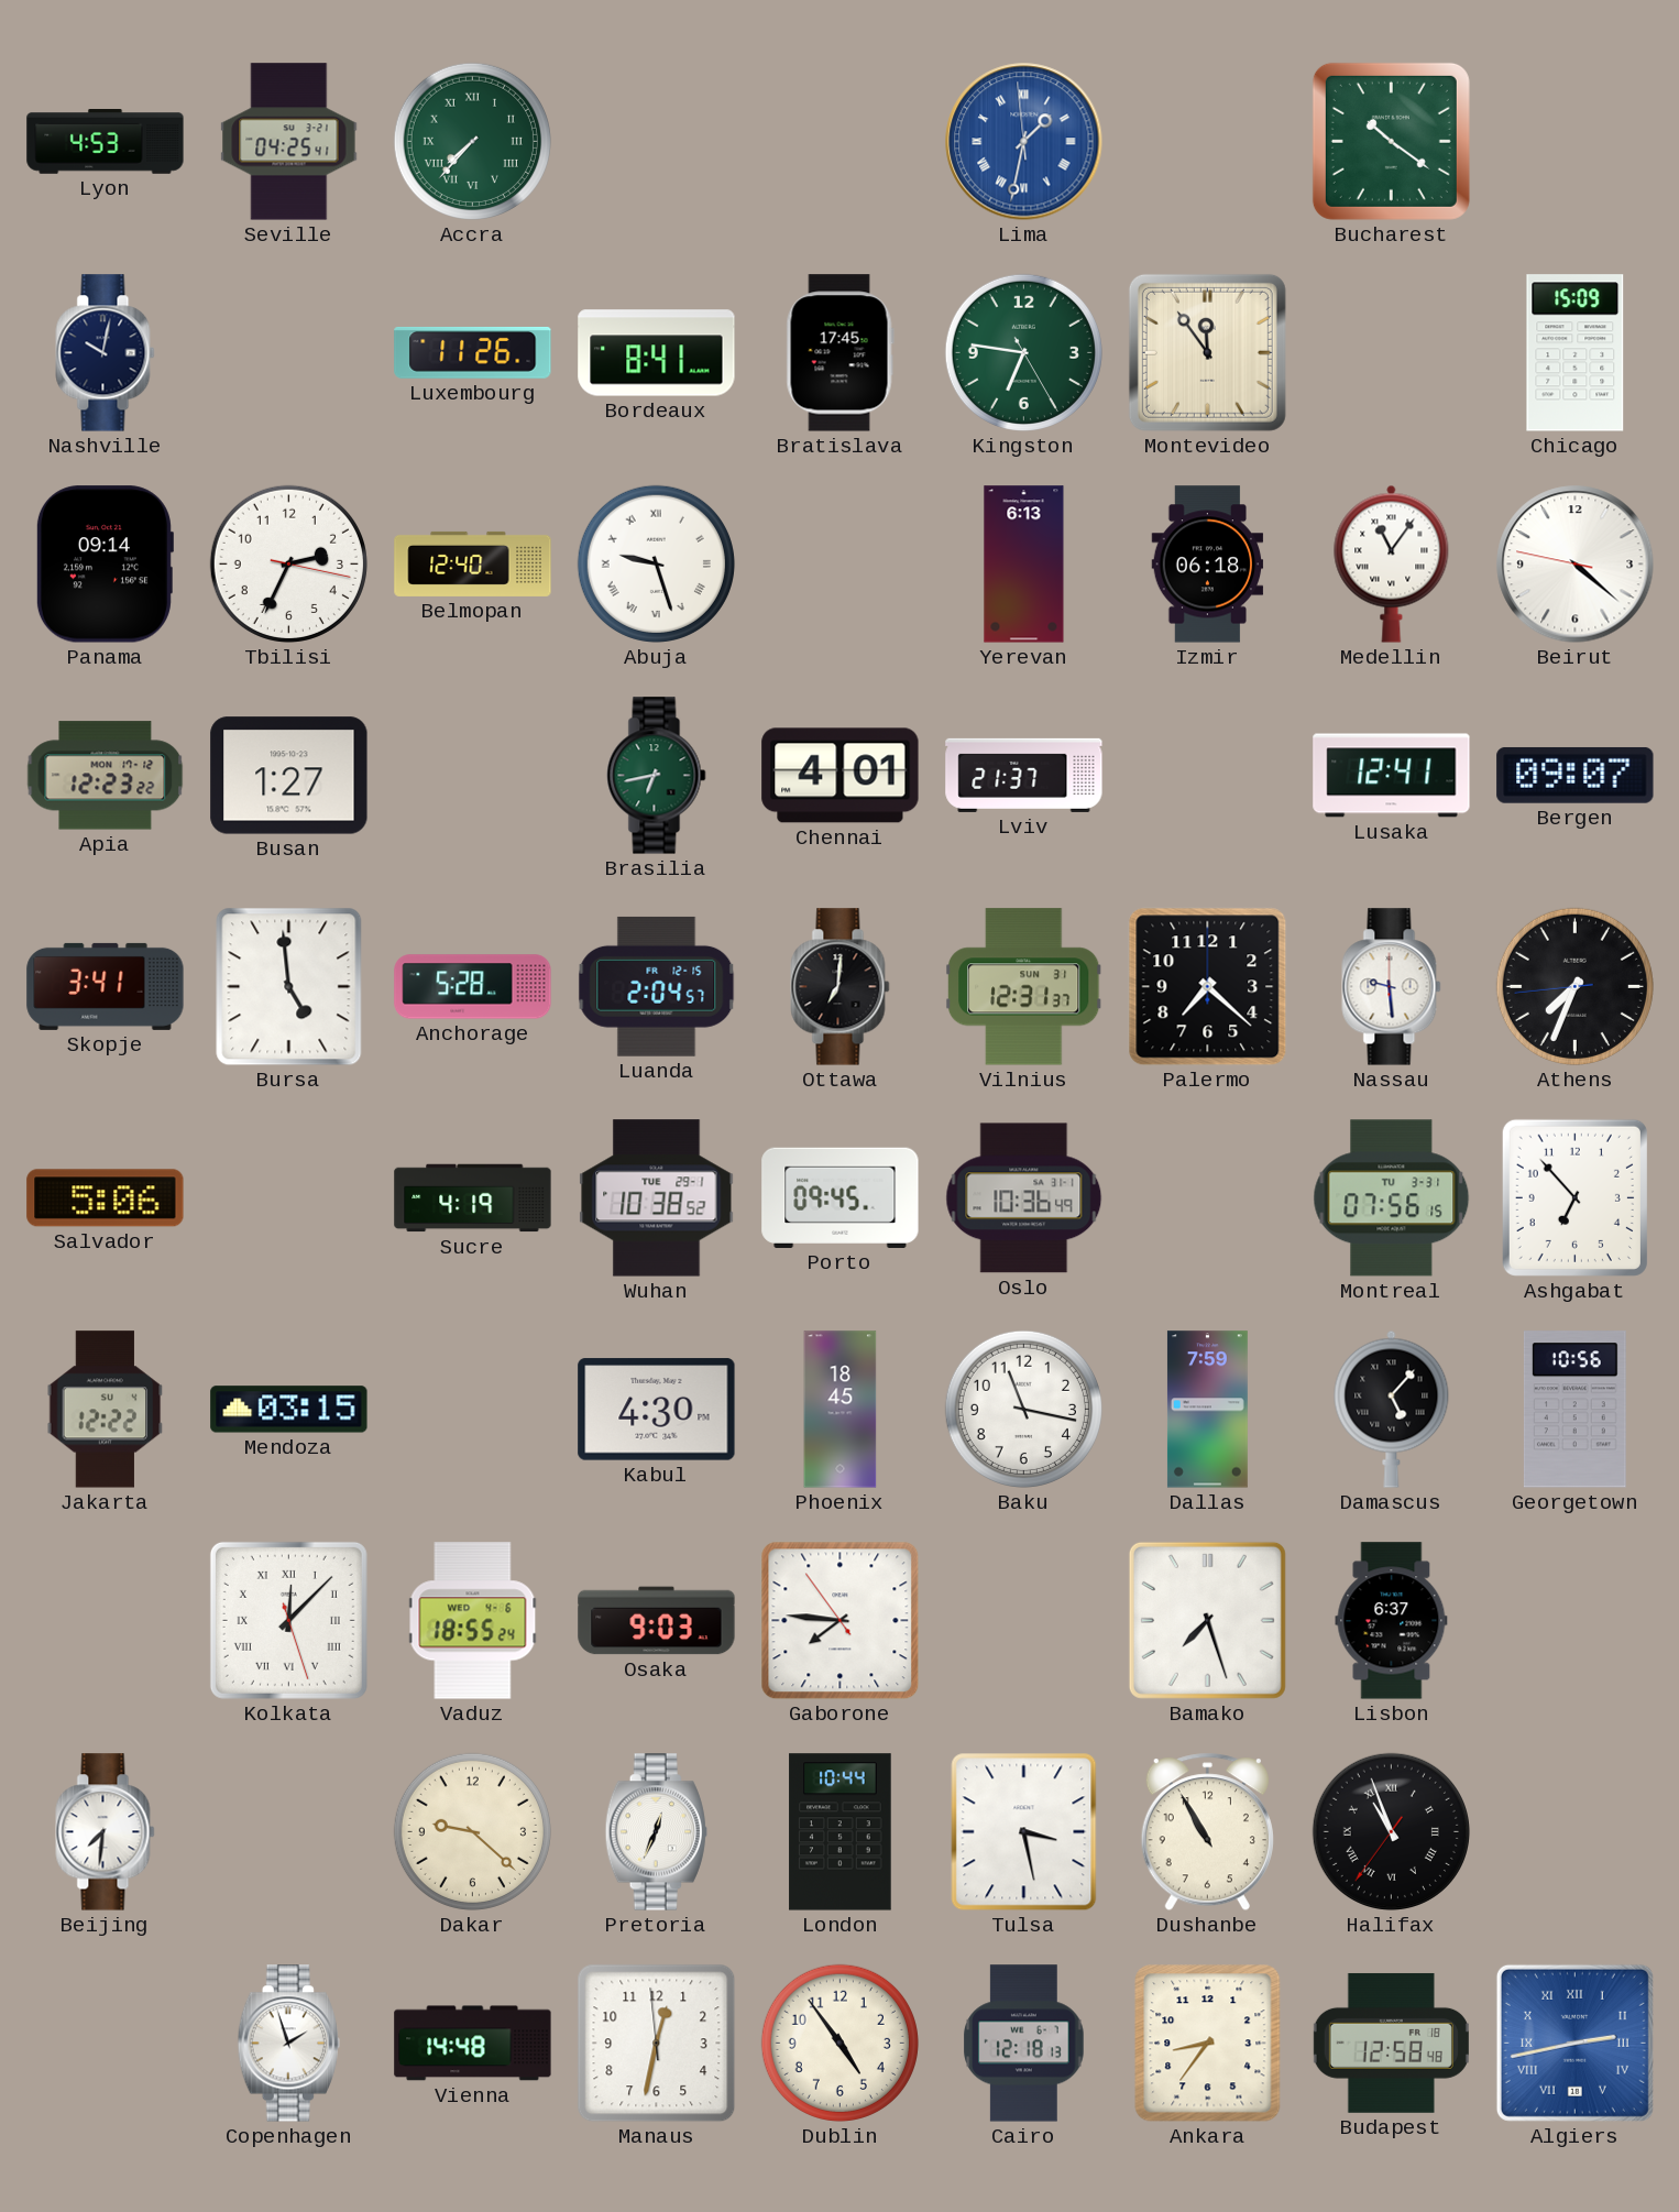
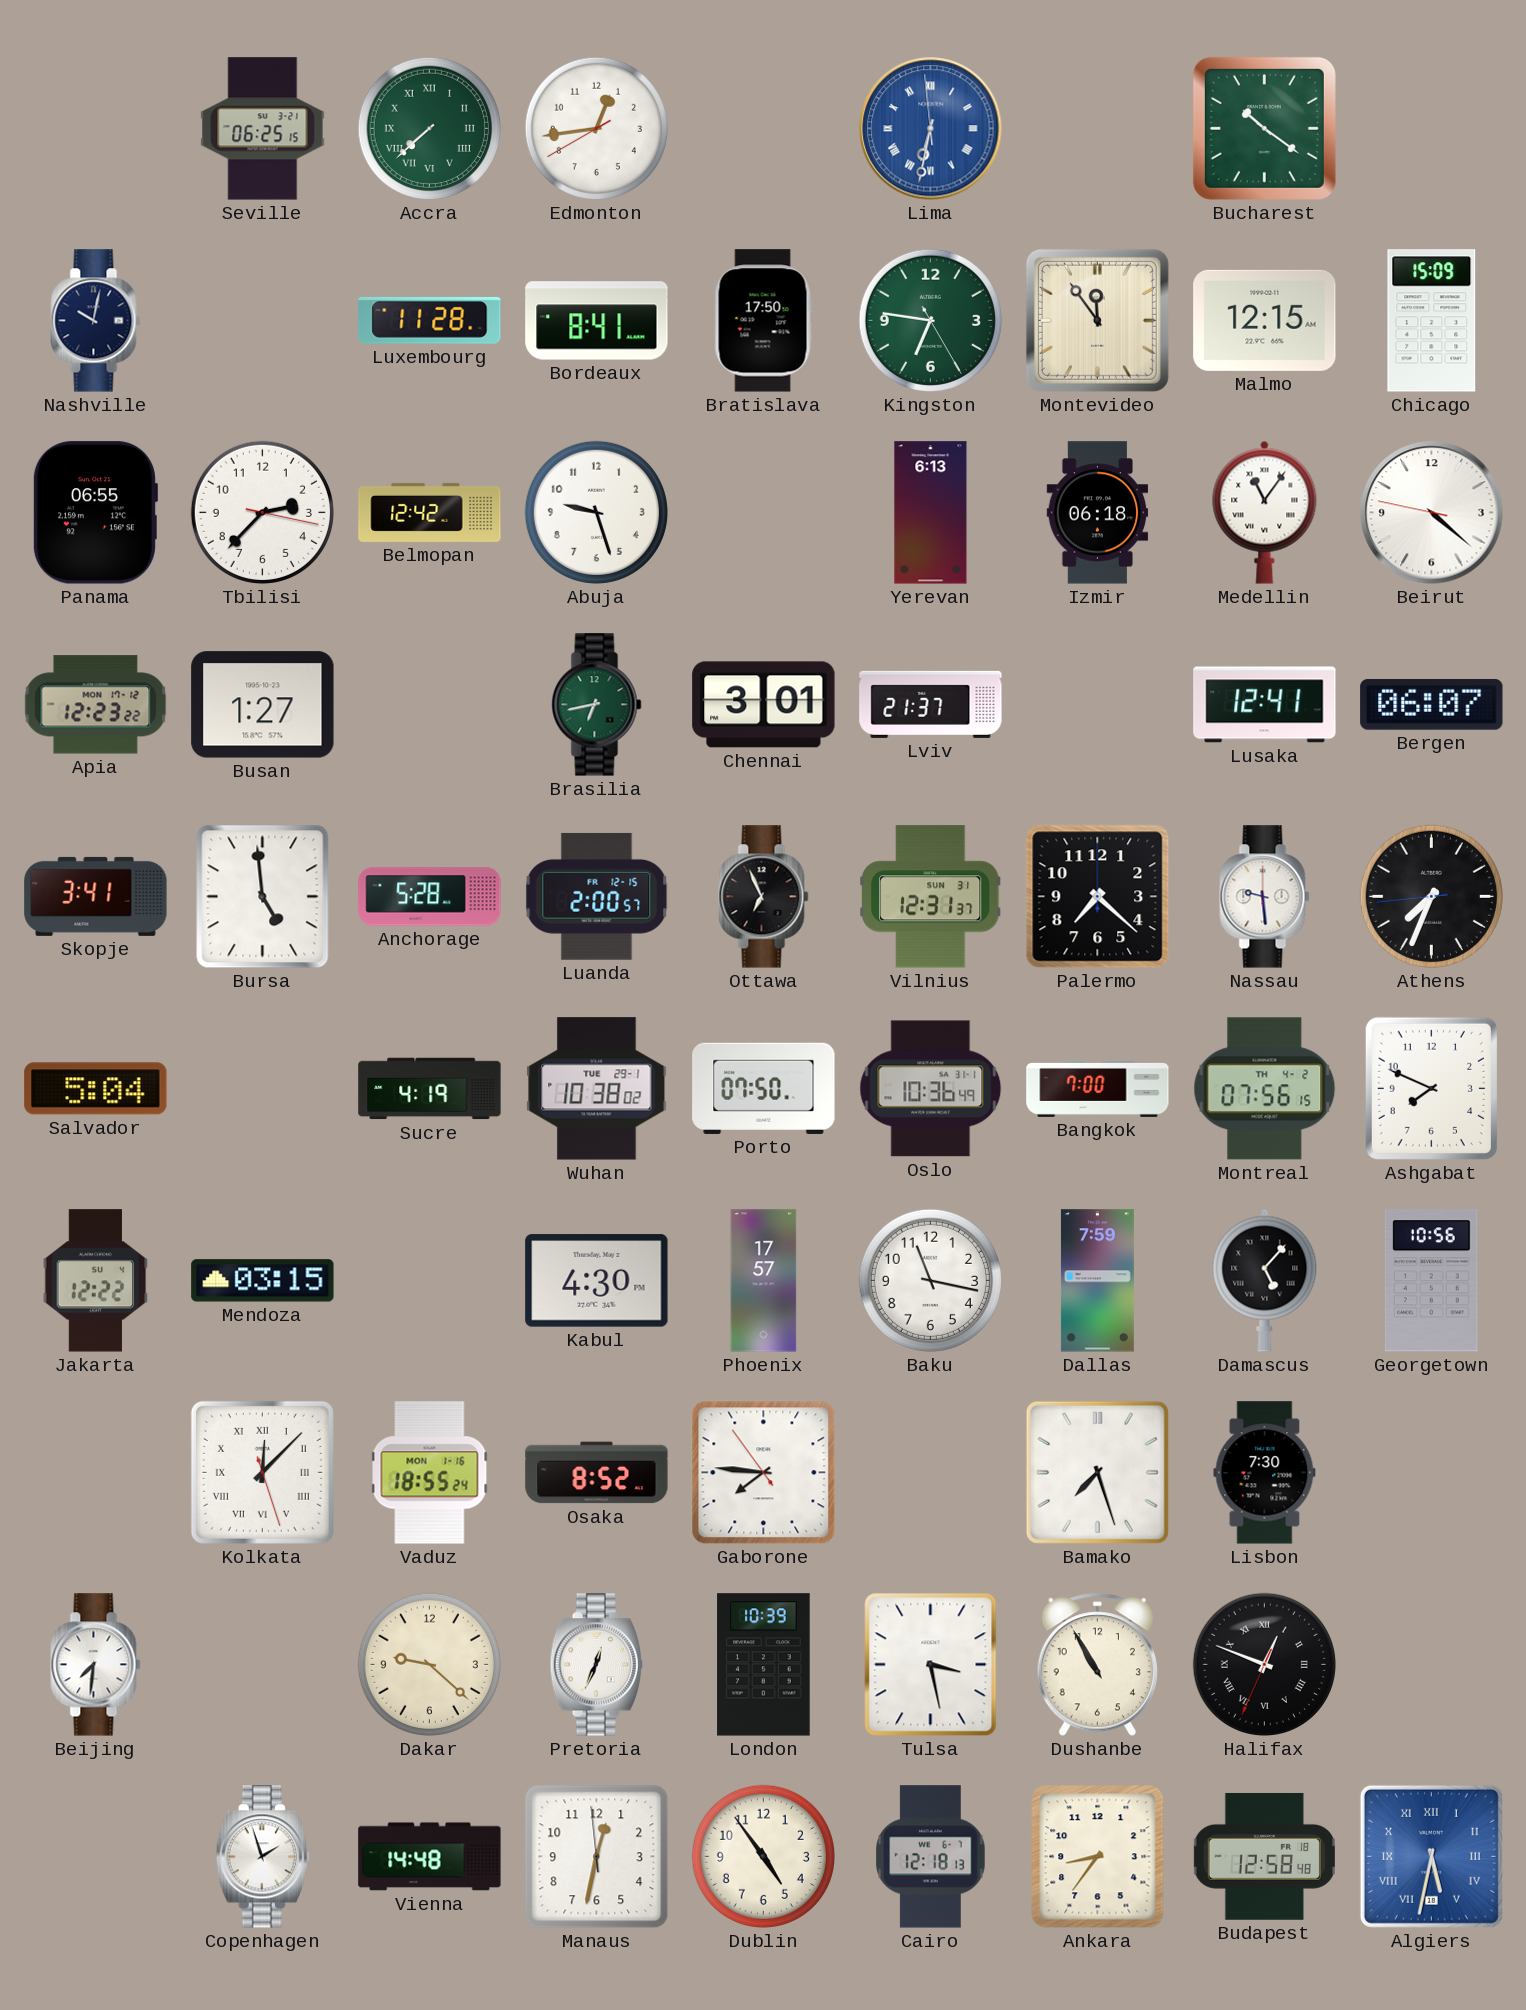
Lyon: 4:53 -> none
Seville: 04:25 -> 06:25
Accra: 7:37 -> 7:38
Edmonton: none -> 12:43
Lima: 1:31 -> 6:31
Luxembourg: 11:26 -> 11:28
Bratislava: 17:45 -> 17:50
Malmo: none -> 12:15
Panama: 09:14 -> 06:55
Tbilisi: 2:34 -> 2:37
Belmopan: 12:40 -> 12:42
Abuja numerals: Roman -> Arabic
Chennai: 4:01 -> 3:01
Bergen: 09:07 -> 06:07
Luanda: 2:04 -> 2:00
Ottawa: 7:01 -> 6:56
Salvador: 5:06 -> 5:04
Wuhan: 10:38:52 -> 10:38:02
Porto: 09:45 -> 07:50
Bangkok: none -> 7:00
Montreal date: TU 3-31 -> TH 4-2
Ashgabat: 6:53 -> 7:49
Phoenix: 18:45 -> 17:57
Vaduz date: WED 4-6 -> MON 1-16
Osaka: 9:03 -> 8:52
Lisbon: 6:37 -> 7:30
London: 10:44 -> 10:39
Halifax: 10:56 -> 12:48
Algiers: 2:43 -> 5:32
